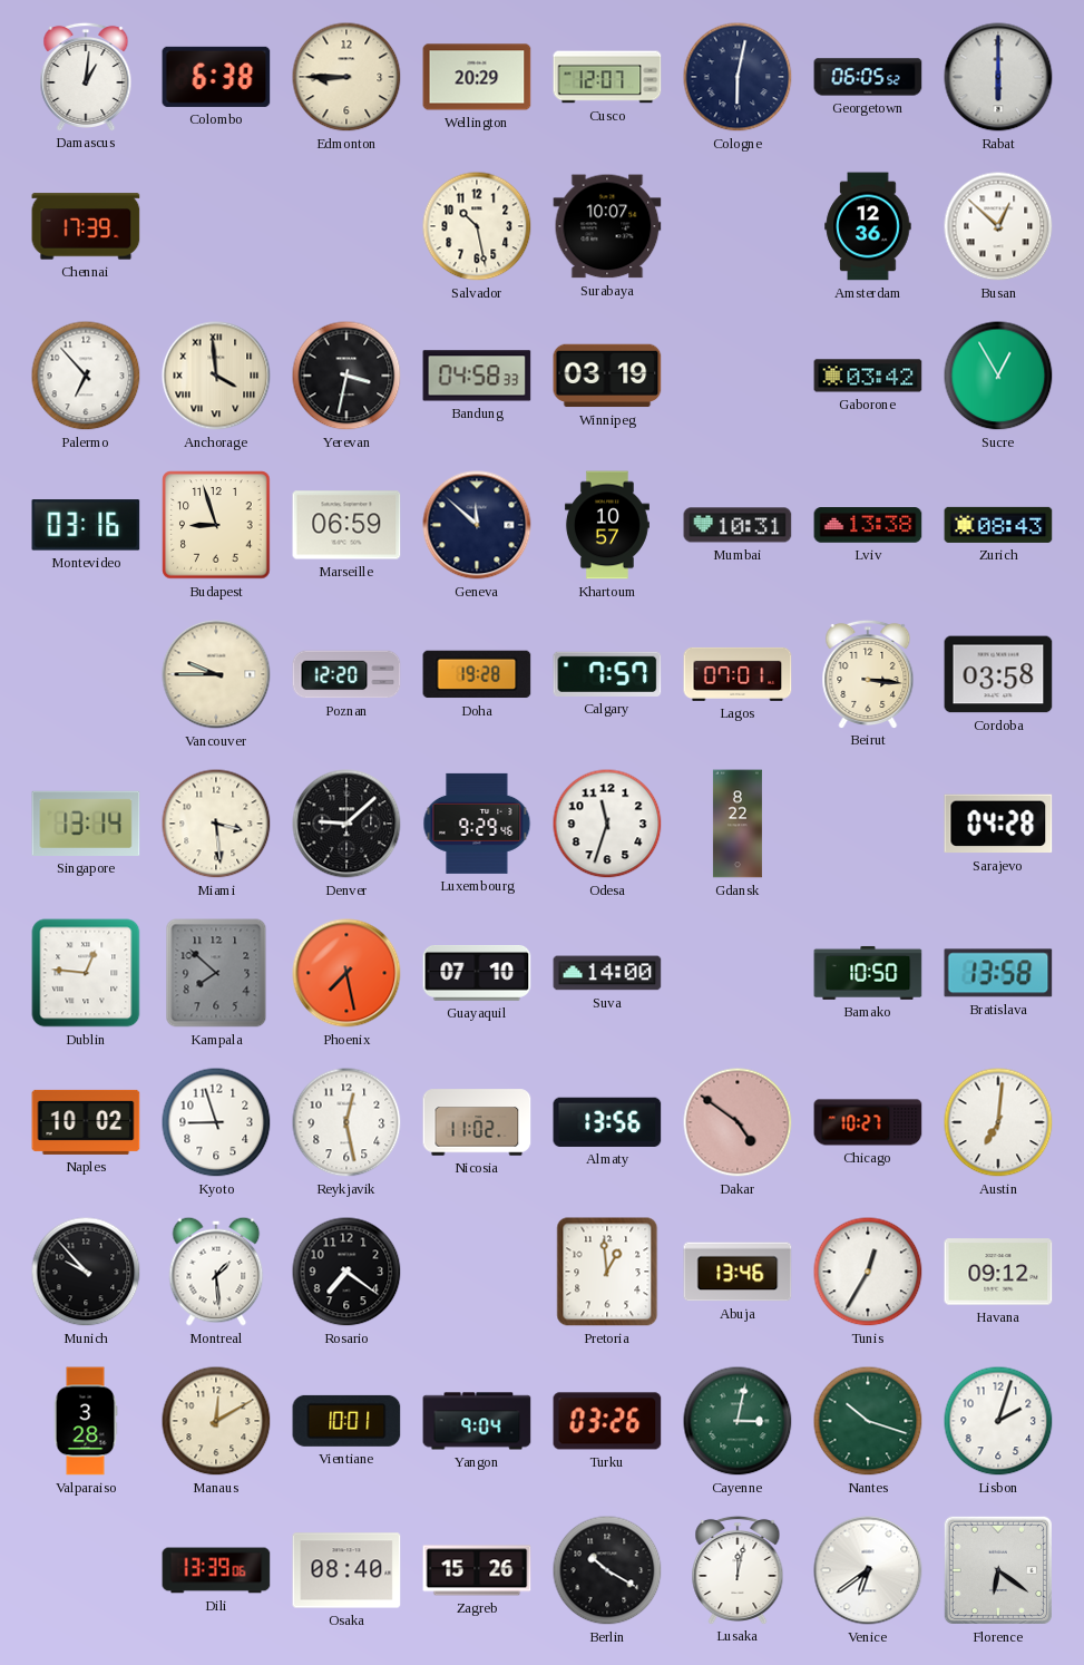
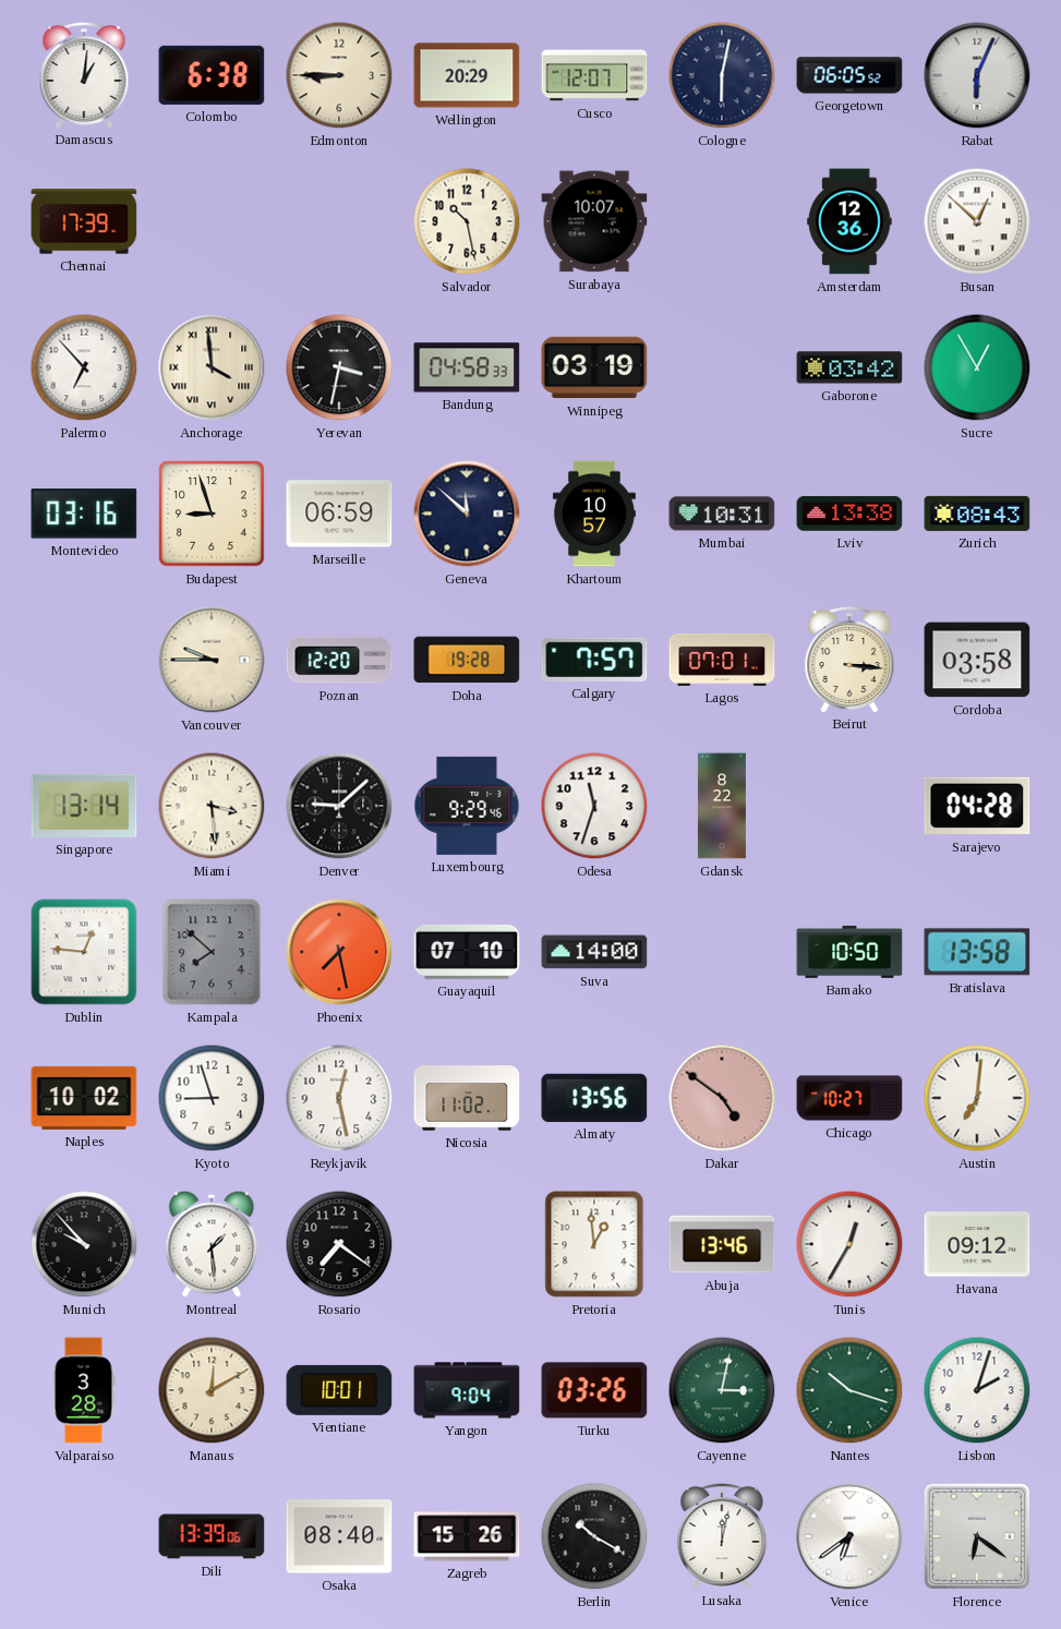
Rabat: 6:00 -> 6:04
